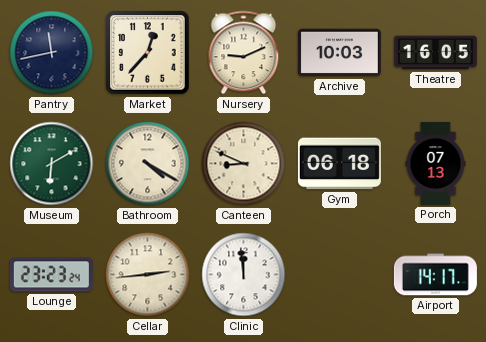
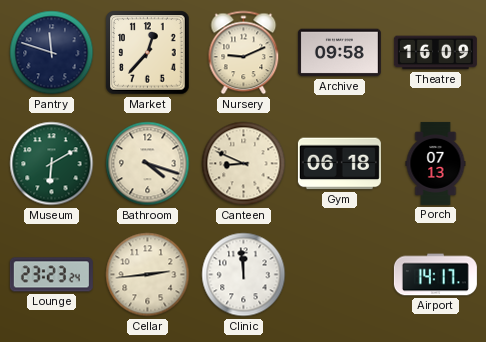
Pantry: 11:43 -> 11:48
Archive: 10:03 -> 09:58
Theatre: 16:05 -> 16:09
Bathroom: 4:20 -> 4:18
